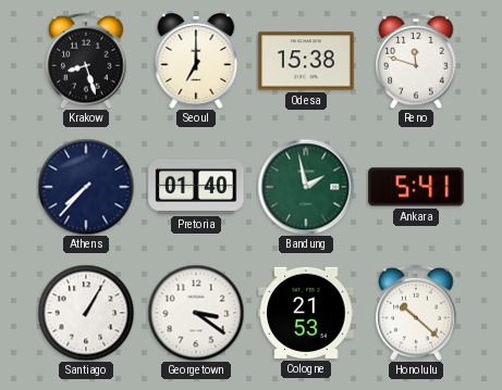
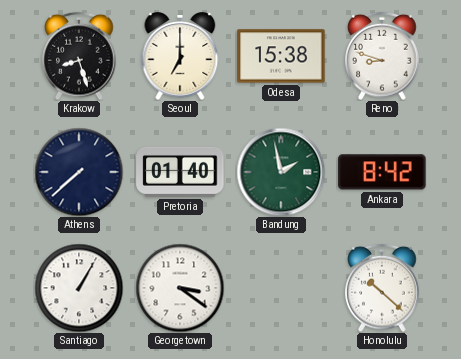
Reno: 11:48 -> 8:48
Athens: 7:37 -> 7:38
Ankara: 5:41 -> 8:42
Cologne: 21:53 -> none
